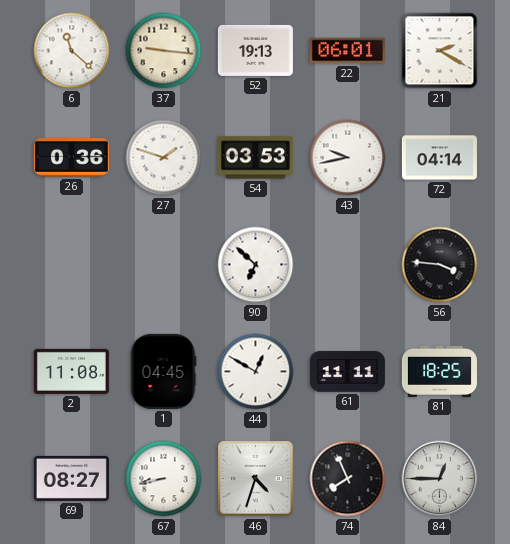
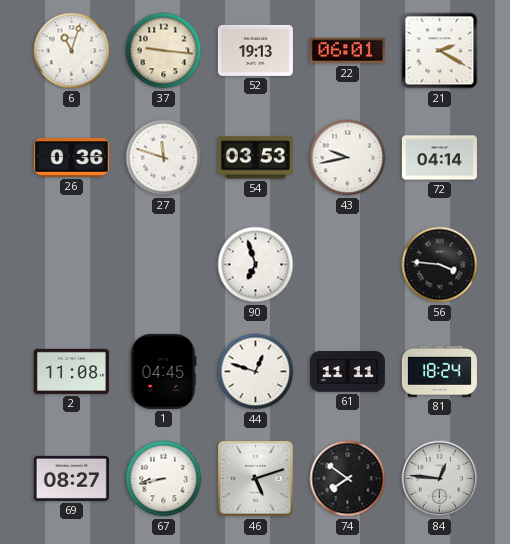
6: 11:22 -> 11:03
27: 1:48 -> 11:48
90: 6:52 -> 6:57
44: 12:50 -> 12:48
81: 18:25 -> 18:24
46: 4:33 -> 5:12
74: 7:56 -> 7:51
84: 12:45 -> 12:46
